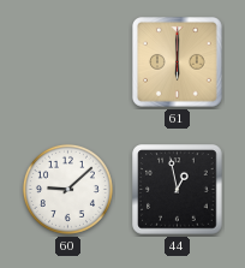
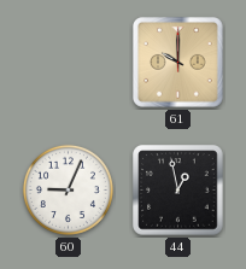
61: 6:00 -> 10:00
60: 9:08 -> 9:04
